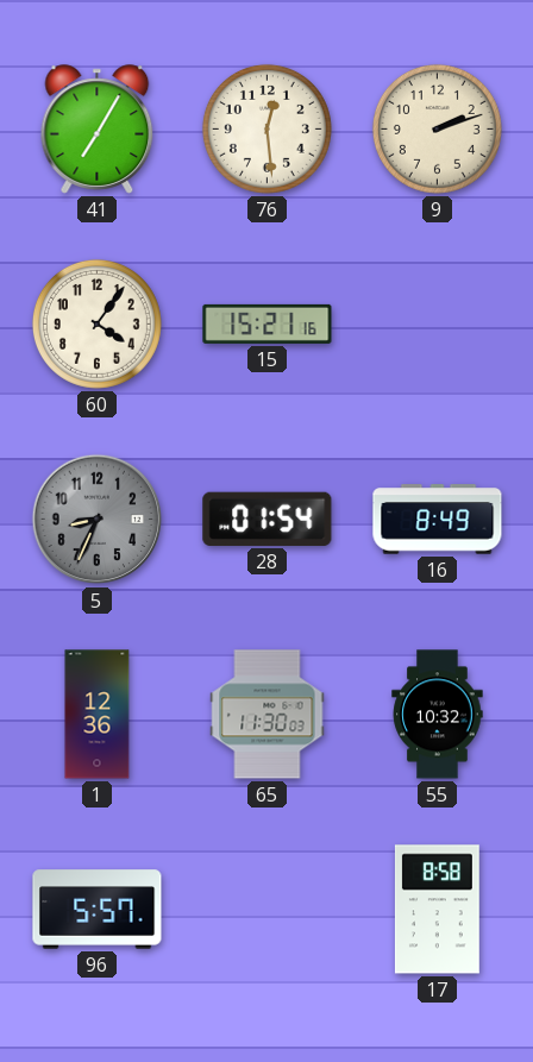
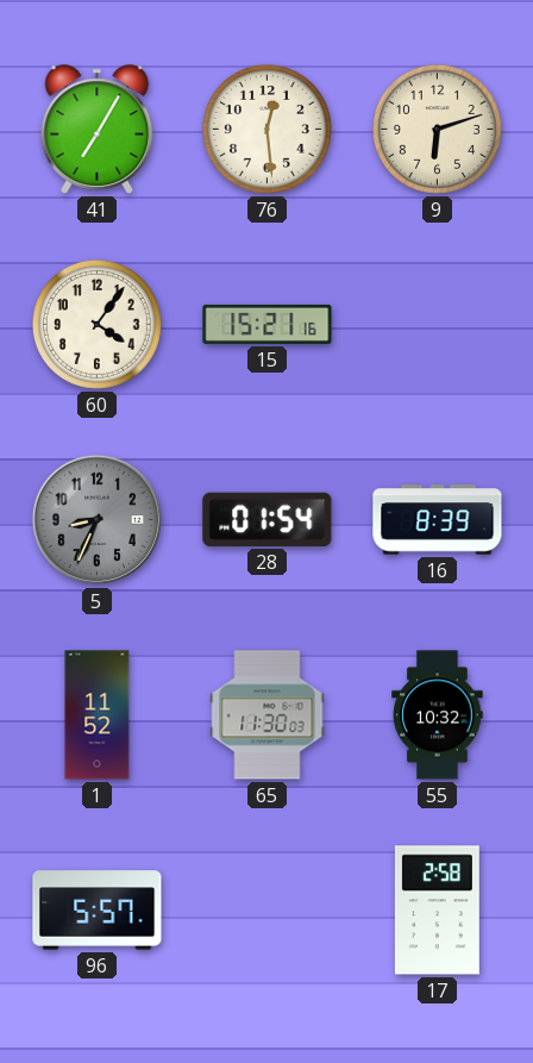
9: 2:12 -> 6:12
16: 8:49 -> 8:39
1: 12:36 -> 11:52
17: 8:58 -> 2:58
